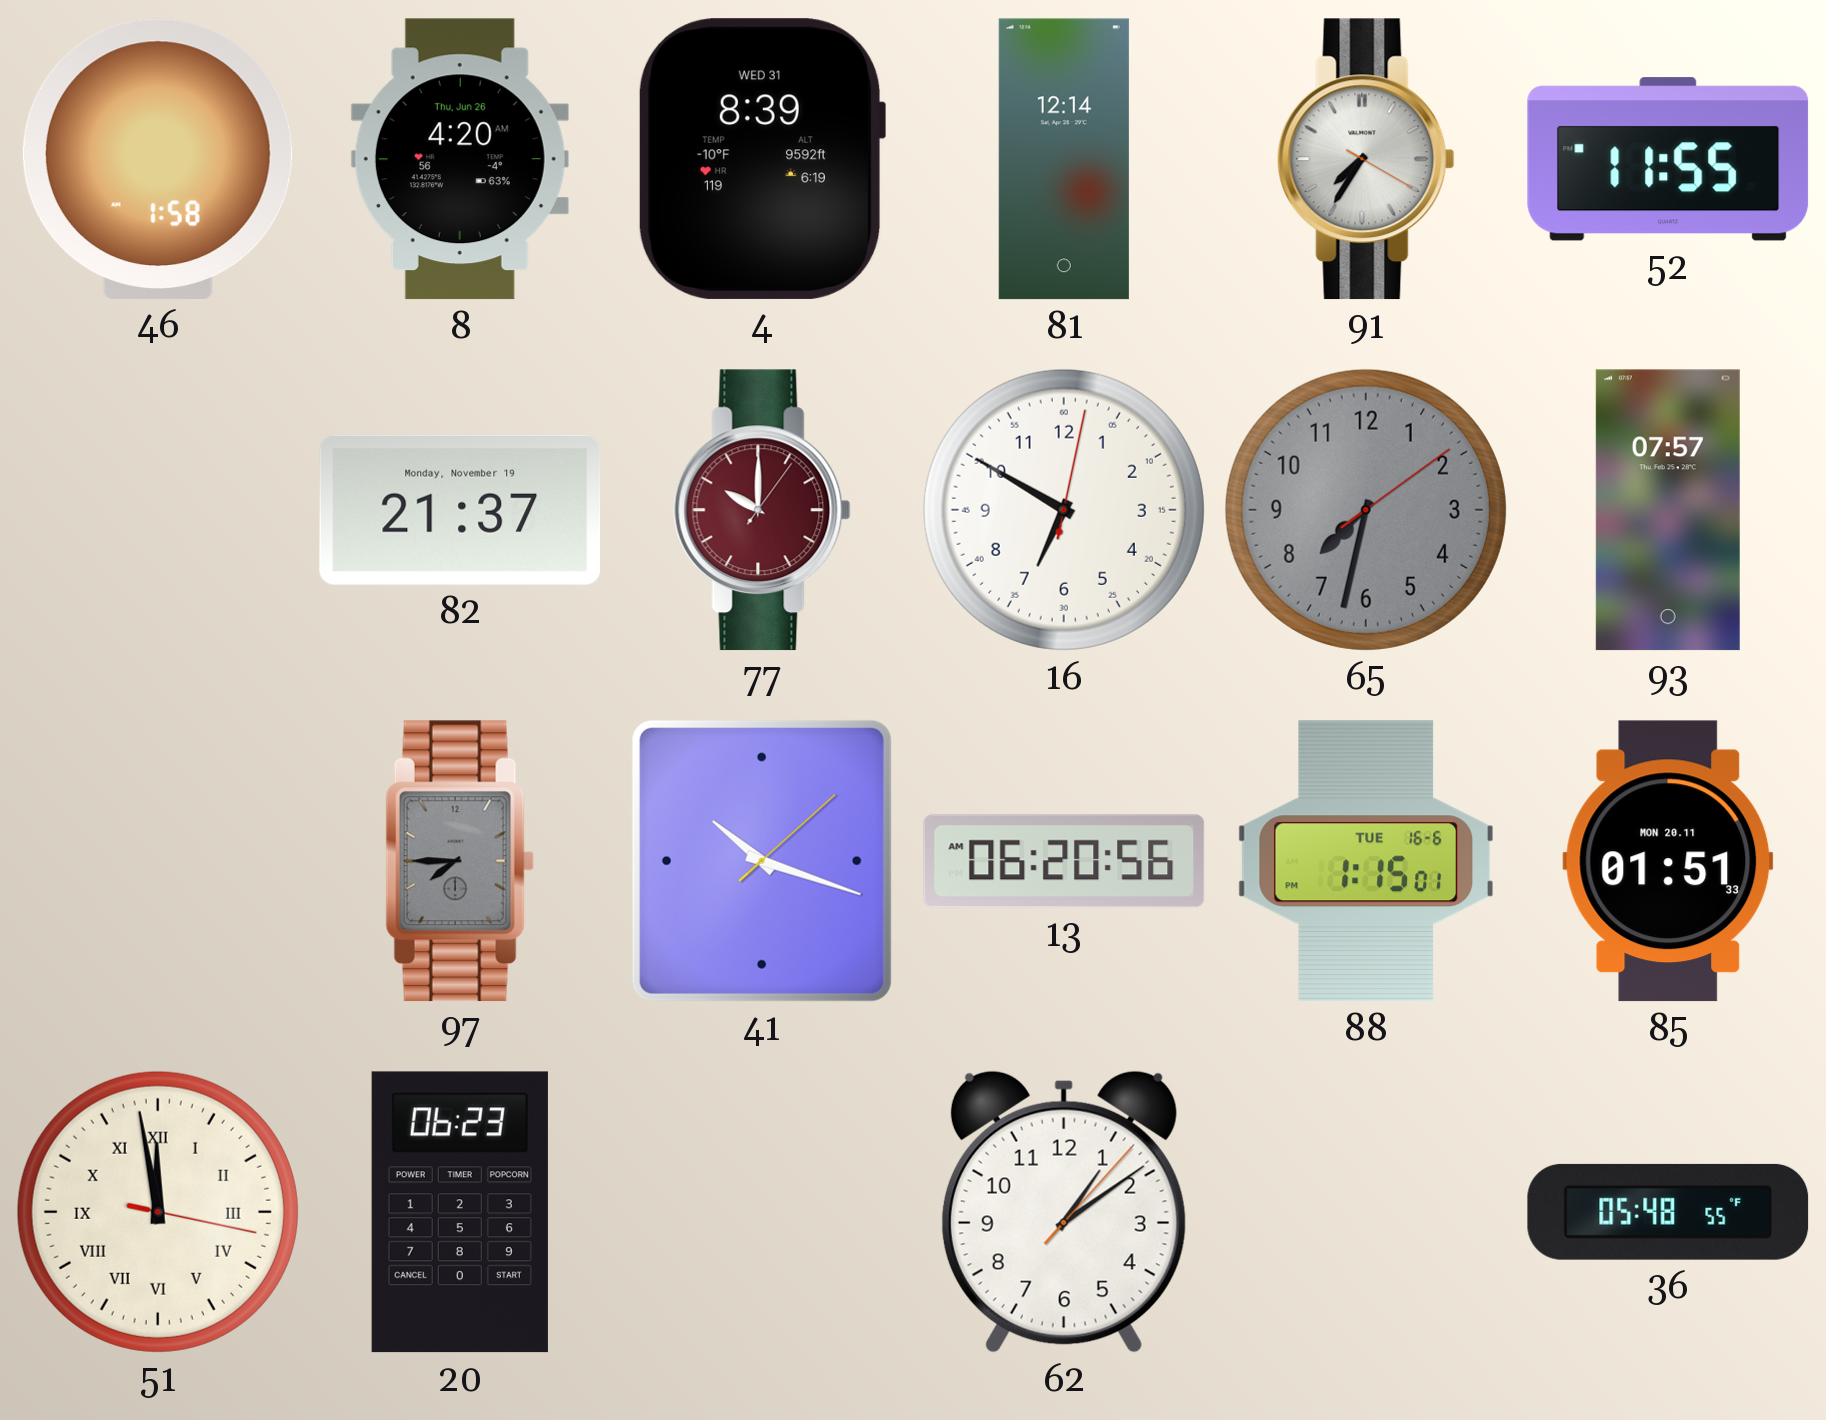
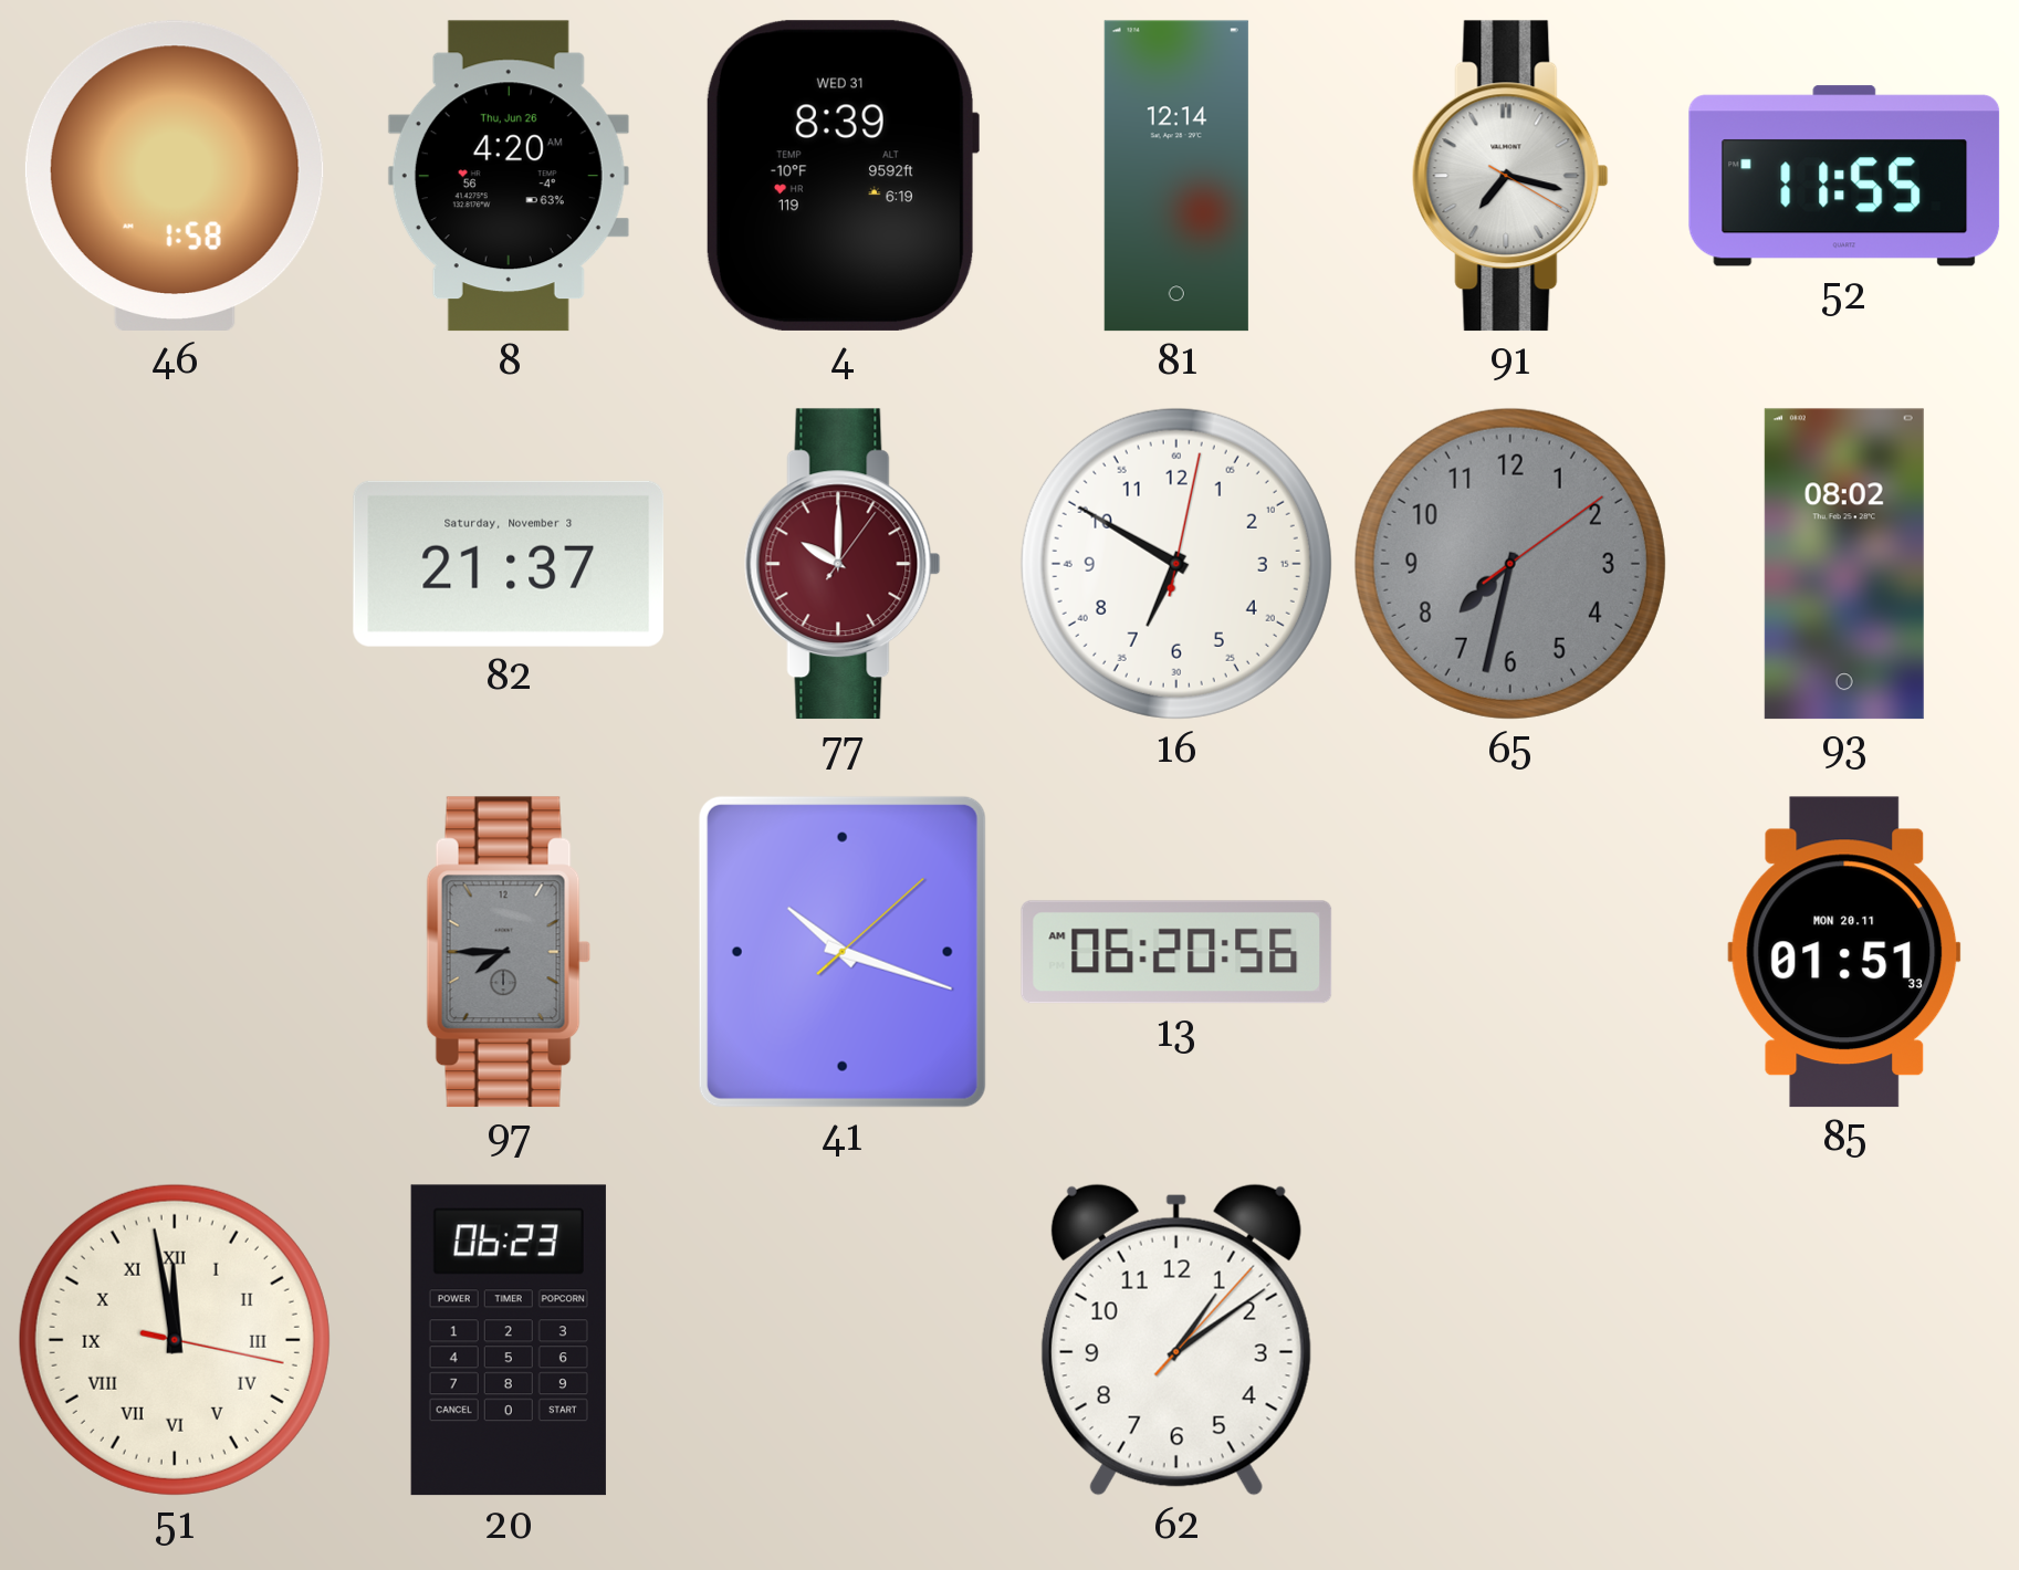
91: 7:35 -> 7:17
82 date: Monday, November 19 -> Saturday, November 3
93: 07:57 -> 08:02
88: 1:15 -> none
36: 05:48 -> none
